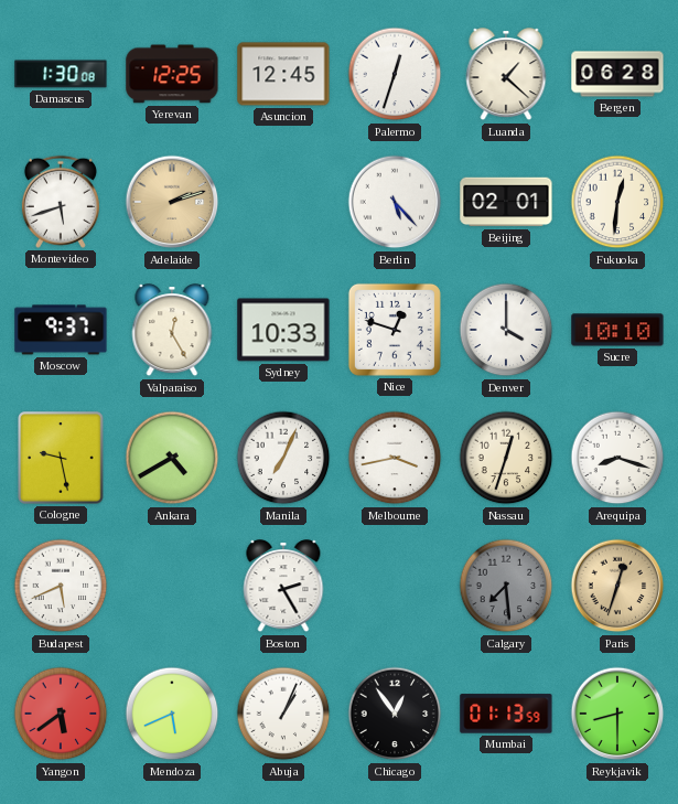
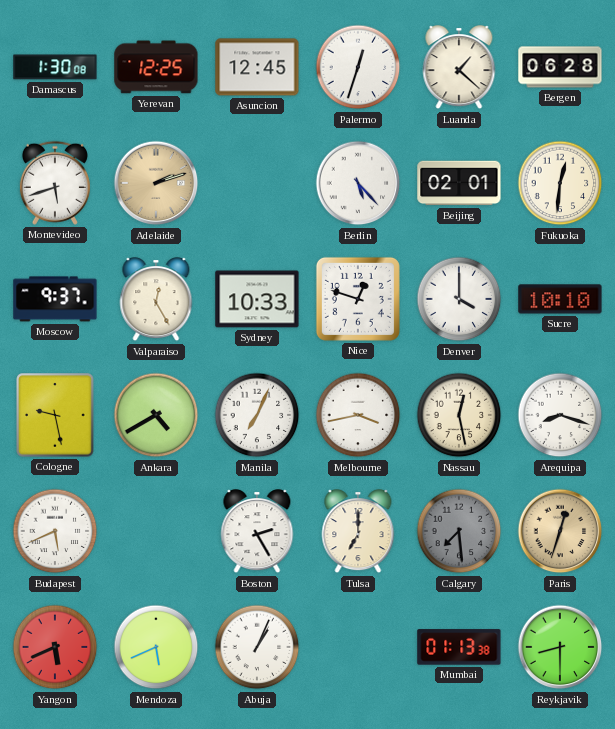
Nassau: 12:33 -> 12:28
Tulsa: none -> 7:00
Yangon: 5:39 -> 5:41
Chicago: 12:54 -> none
Mumbai: 01:13:59 -> 01:13:38
